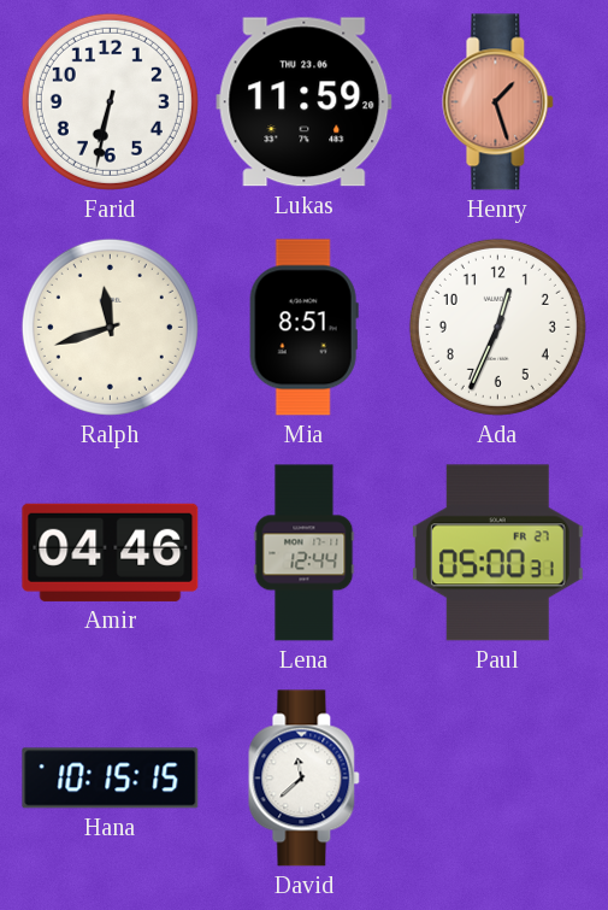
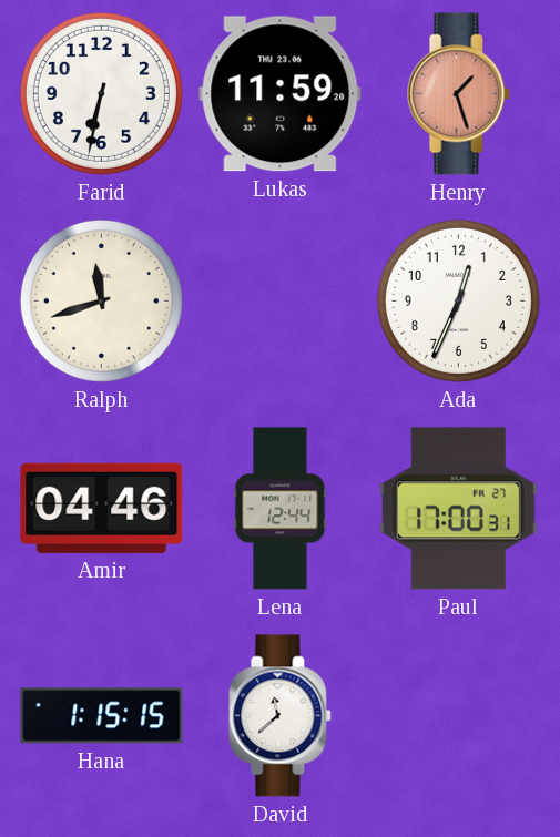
Mia: 8:51 -> none
Paul: 05:00 -> 17:00
Hana: 10:15 -> 1:15
